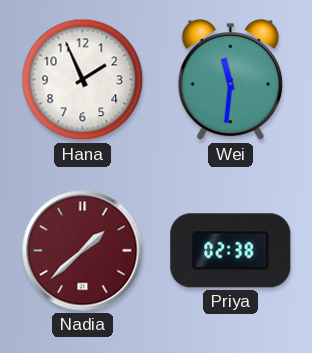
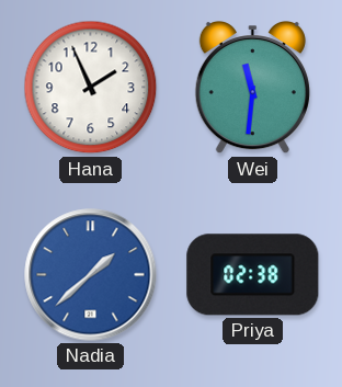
Nadia dial: burgundy -> blue
